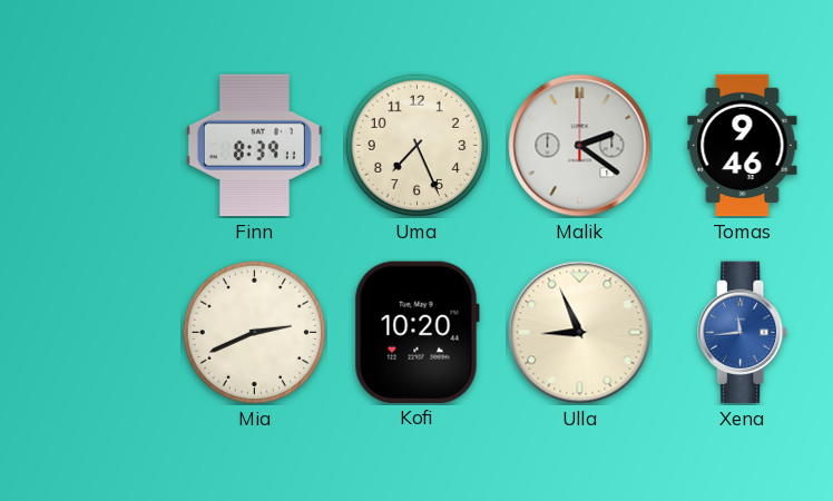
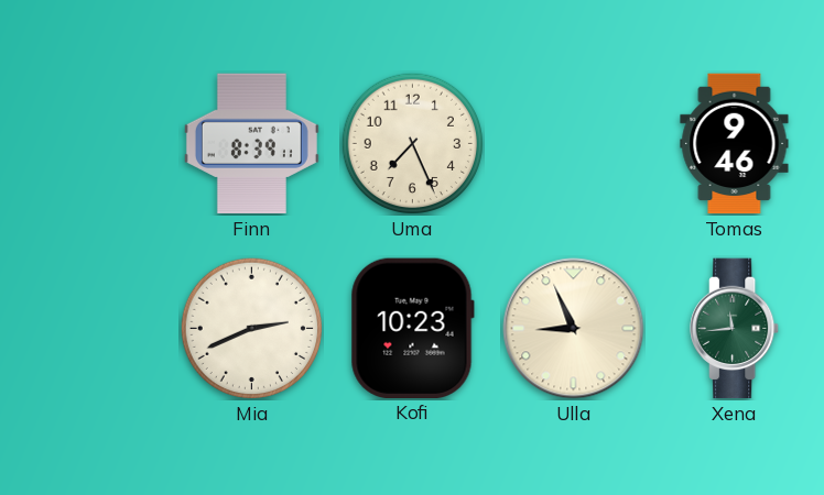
Malik: 2:21 -> none
Kofi: 10:20 -> 10:23
Xena dial: blue -> green
